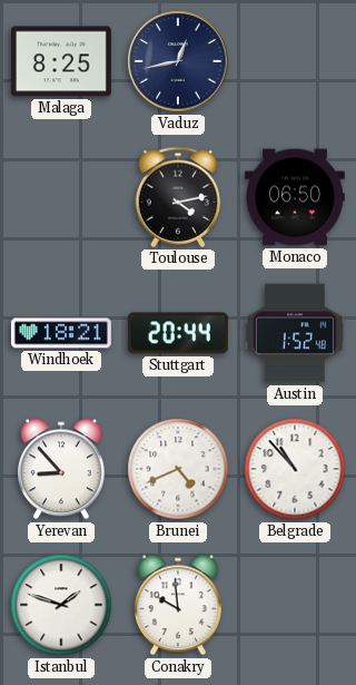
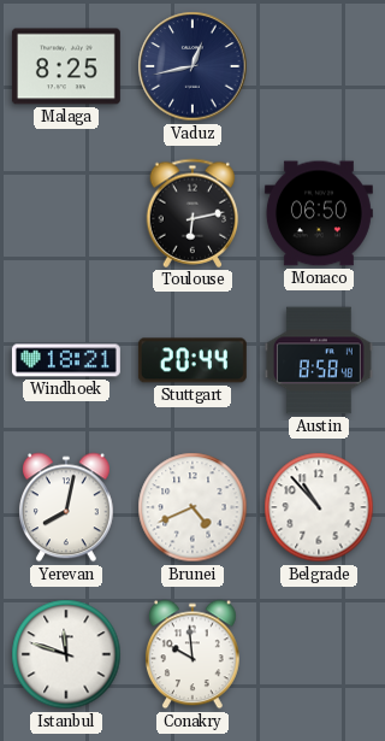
Toulouse: 4:13 -> 6:13
Austin: 1:52 -> 8:58
Yerevan: 8:53 -> 8:02
Istanbul: 1:48 -> 11:48
